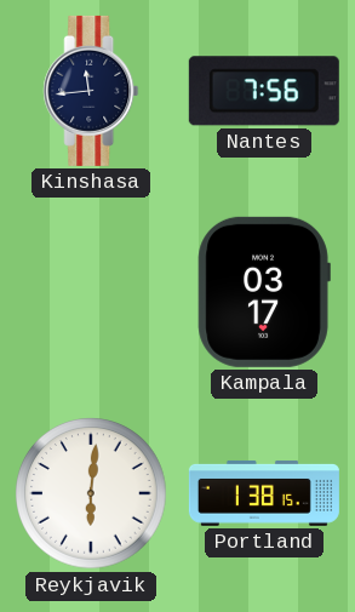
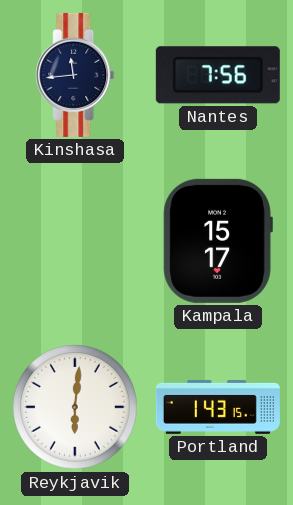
Kampala: 03:17 -> 15:17
Portland: 1:38 -> 1:43
